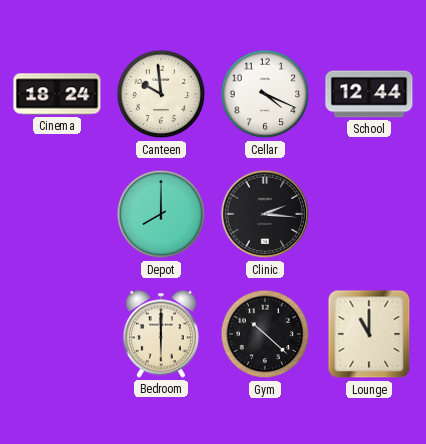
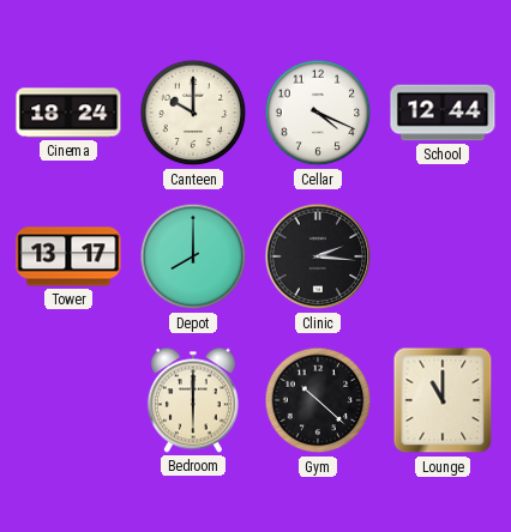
Canteen: 9:59 -> 10:00
Tower: none -> 13:17
